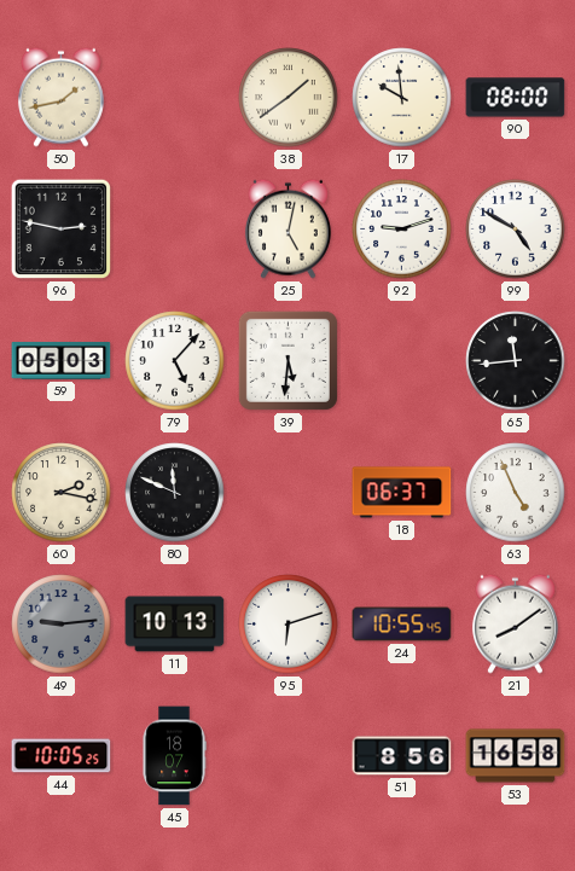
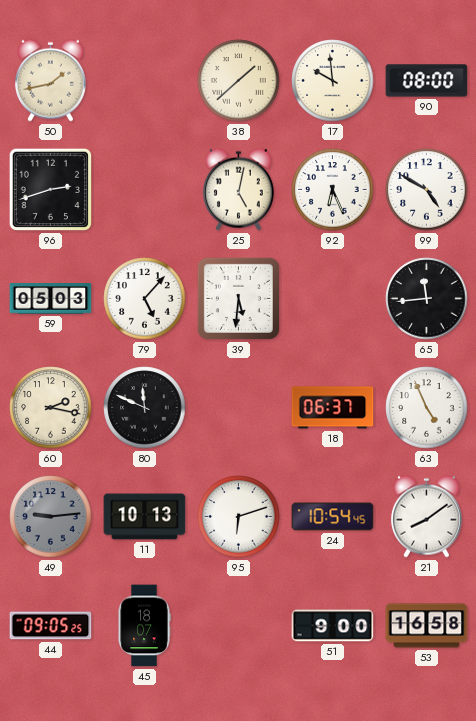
38: 1:39 -> 1:38
96: 2:47 -> 2:42
92: 9:12 -> 6:26
24: 10:55 -> 10:54
44: 10:05 -> 09:05
51: 8:56 -> 9:00
